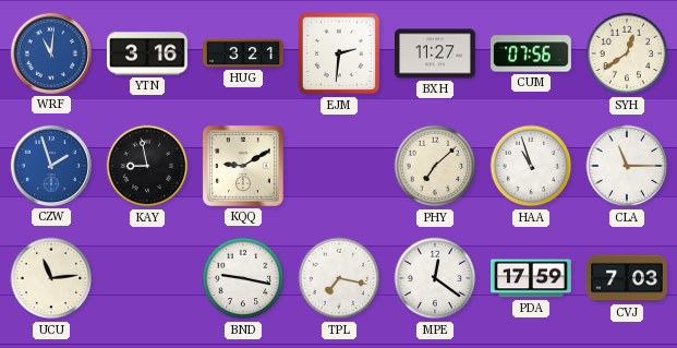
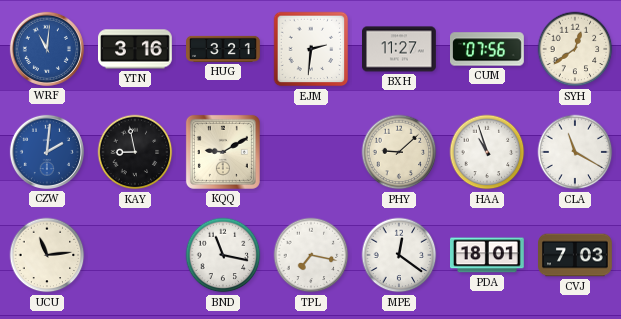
CZW: 1:57 -> 2:01
PHY: 7:08 -> 9:08
CLA: 11:15 -> 11:20
BND: 9:17 -> 11:17
PDA: 17:59 -> 18:01
